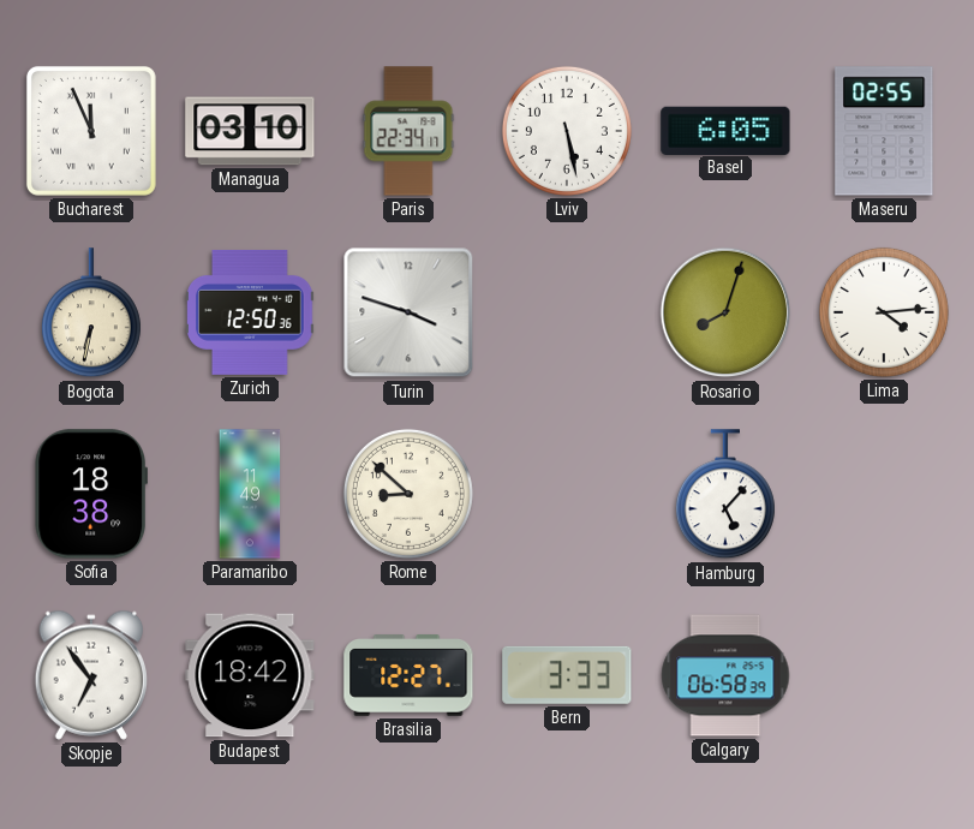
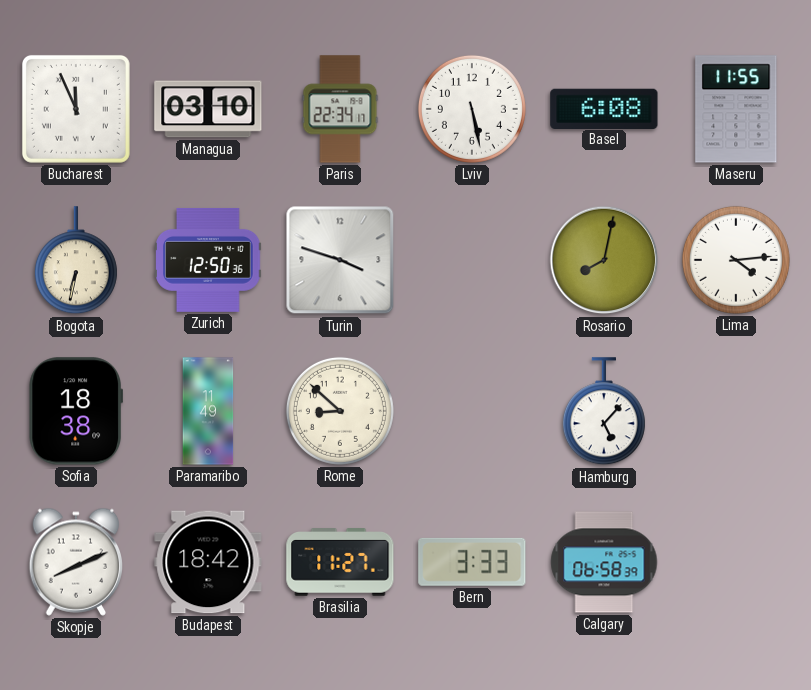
Basel: 6:05 -> 6:08
Maseru: 02:55 -> 11:55
Rosario: 8:03 -> 8:02
Skopje: 6:54 -> 8:11
Brasilia: 12:27 -> 11:27
